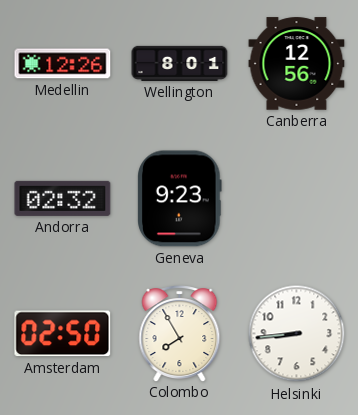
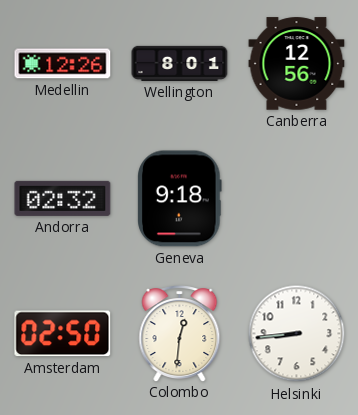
Geneva: 9:23 -> 9:18
Colombo: 7:55 -> 12:31
